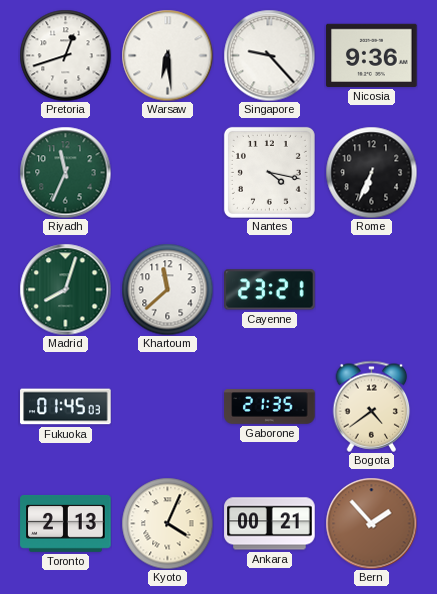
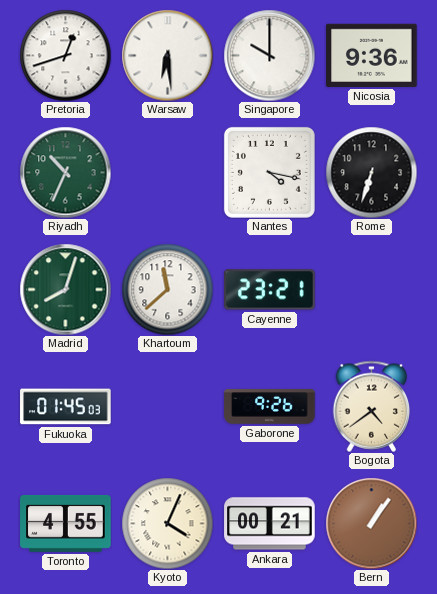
Singapore: 9:23 -> 10:00
Riyadh: 11:34 -> 10:34
Rome: 6:34 -> 6:33
Gaborone: 21:35 -> 9:26
Toronto: 2:13 -> 4:55
Bern: 1:53 -> 1:06
